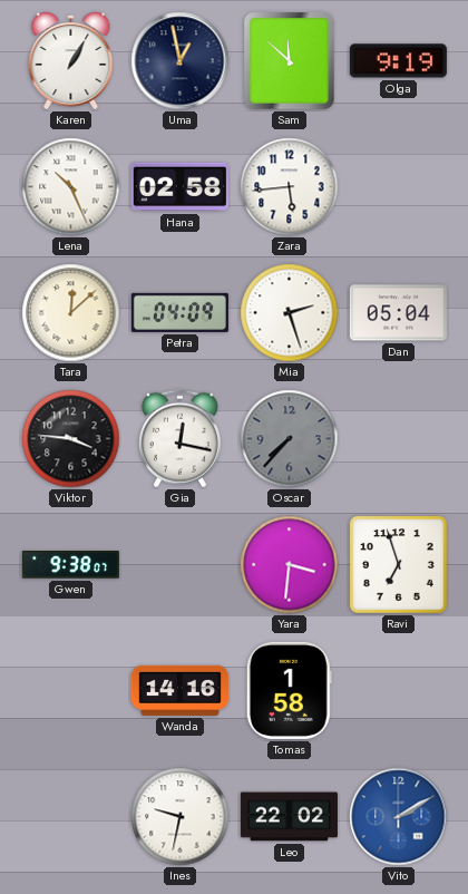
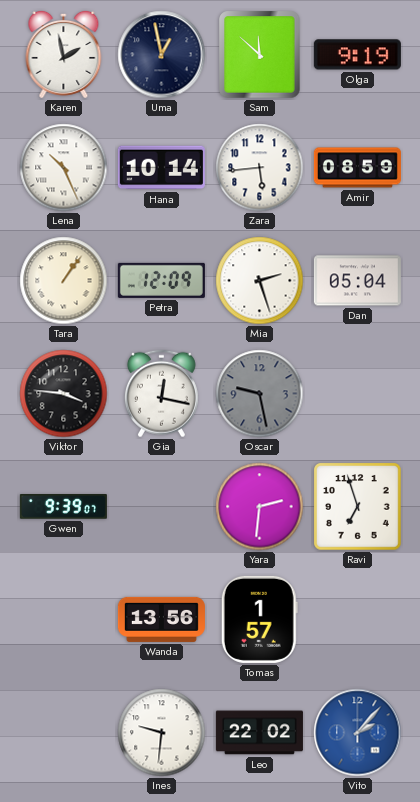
Karen: 1:05 -> 1:58
Hana: 02:58 -> 10:14
Amir: none -> 08:59
Tara: 12:08 -> 1:06
Petra: 04:09 -> 12:09
Oscar: 7:37 -> 9:28
Gwen: 9:38 -> 9:39
Yara: 3:31 -> 2:31
Wanda: 14:16 -> 13:56
Tomas: 1:58 -> 1:57
Ines: 9:32 -> 9:31
Vito: 2:10 -> 2:07
